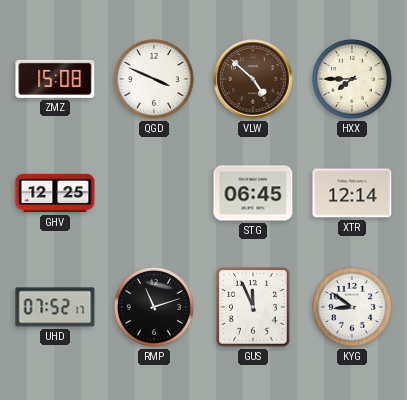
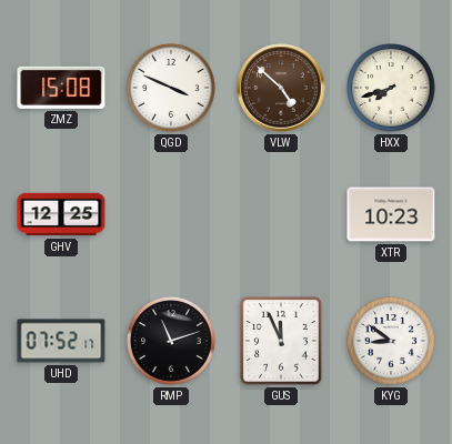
HXX: 7:45 -> 7:42
STG: 06:45 -> none
XTR: 12:14 -> 10:23
